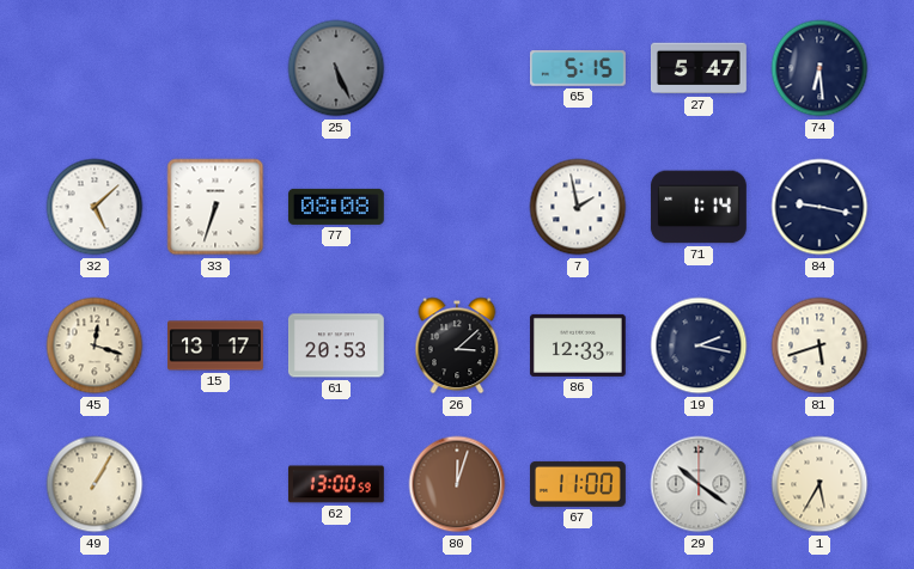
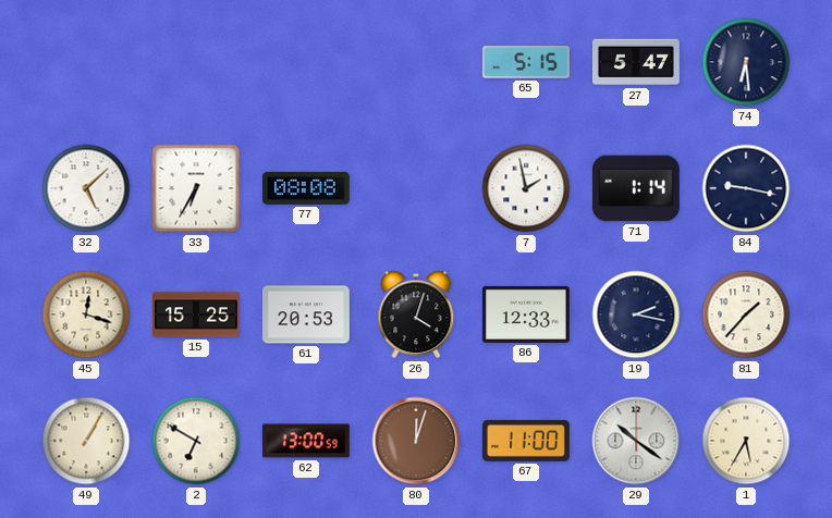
25: 5:26 -> none
33: 6:33 -> 6:35
15: 13:17 -> 15:25
26: 3:08 -> 4:03
81: 5:42 -> 1:37
2: none -> 6:50
